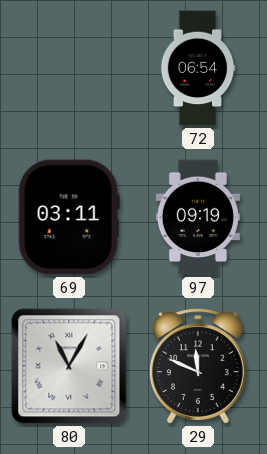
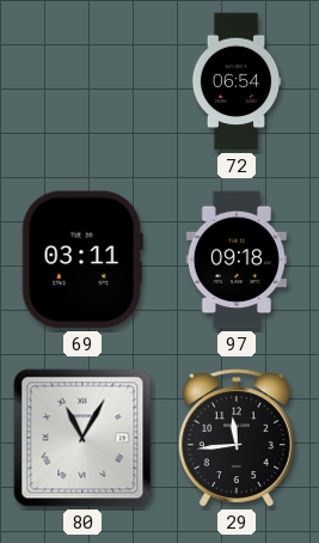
97: 09:19 -> 09:18
29: 11:49 -> 11:44
